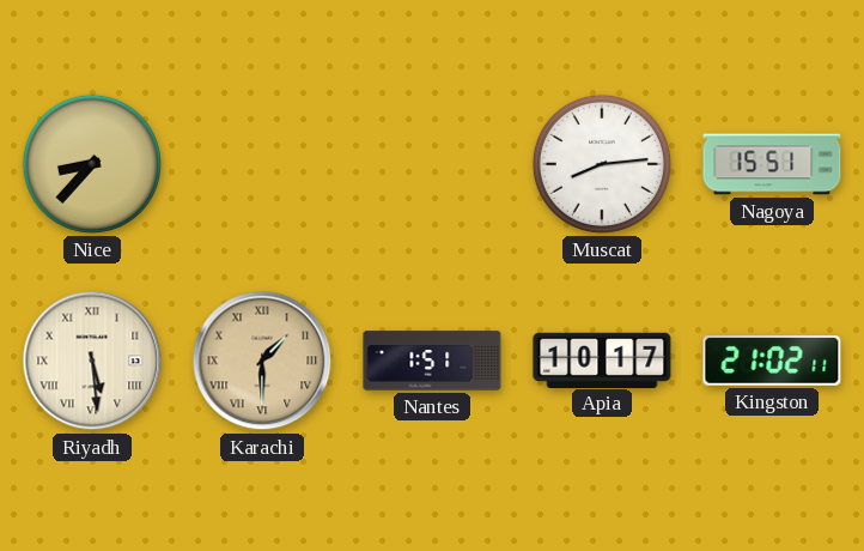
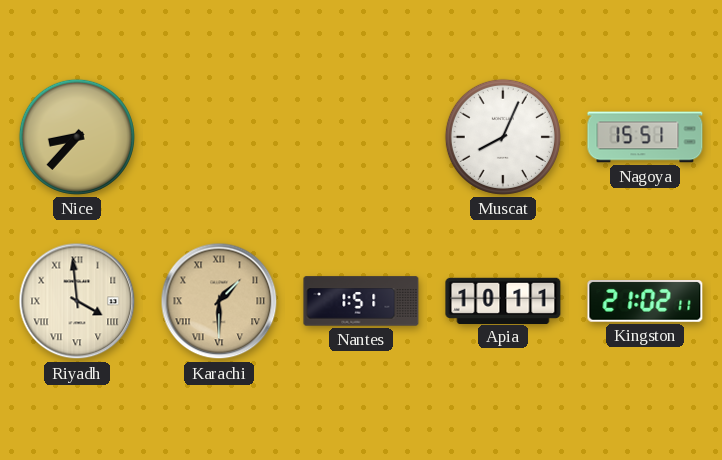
Muscat: 8:14 -> 8:04
Riyadh: 5:29 -> 3:59
Apia: 10:17 -> 10:11
